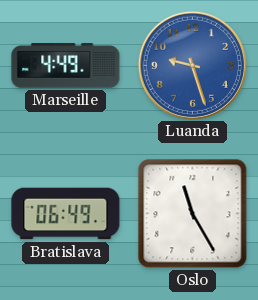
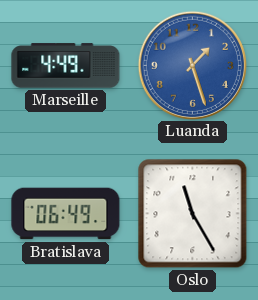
Luanda: 9:27 -> 1:27
